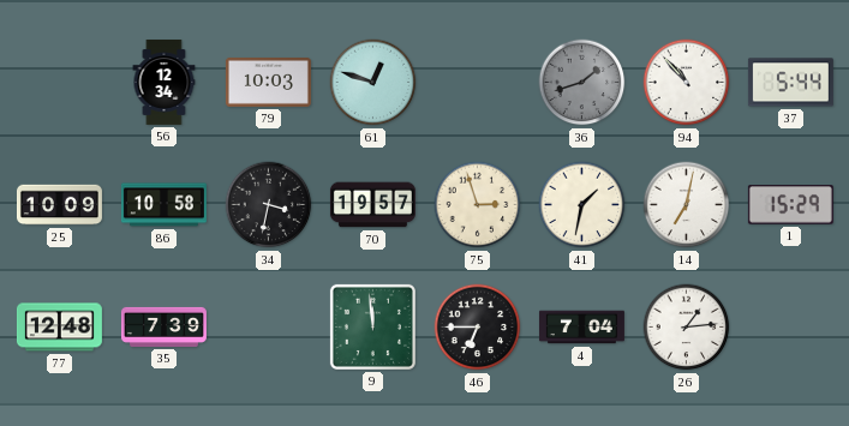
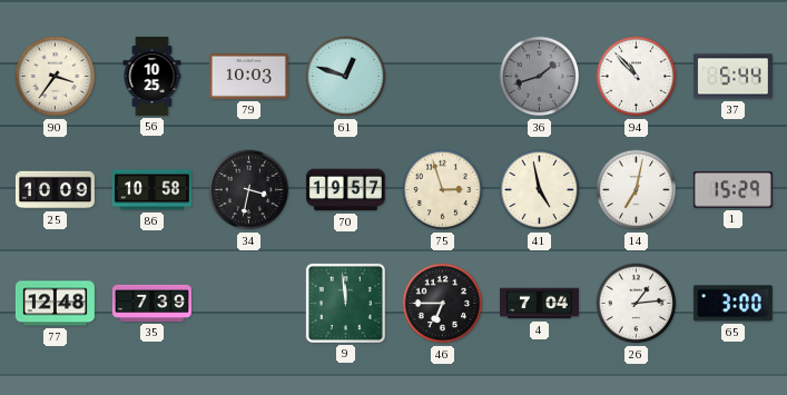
90: none -> 3:36
56: 12:34 -> 10:25
41: 1:32 -> 4:58
65: none -> 3:00
